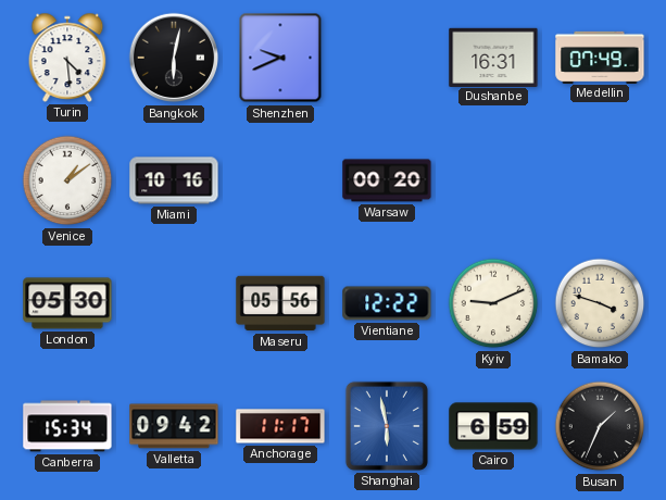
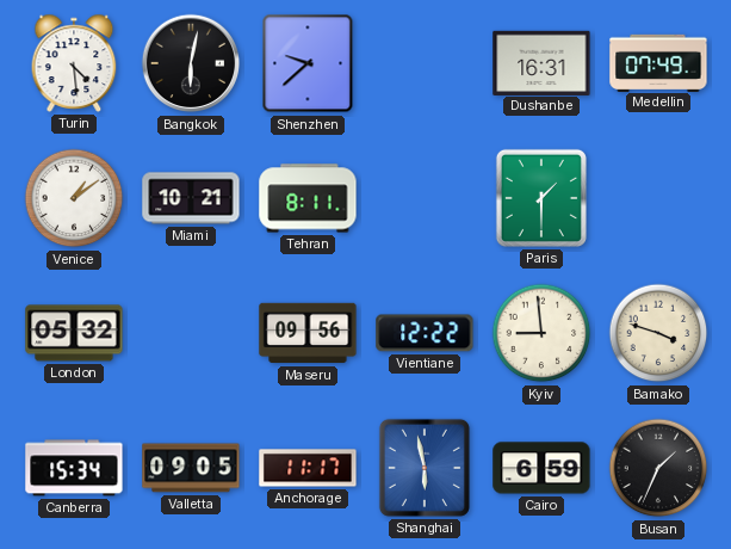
Shenzhen: 9:41 -> 9:38
Miami: 10:16 -> 10:21
Tehran: none -> 8:11
Warsaw: 00:20 -> none
Paris: none -> 1:30
London: 05:30 -> 05:32
Maseru: 05:56 -> 09:56
Kyiv: 9:11 -> 8:59
Valletta: 09:42 -> 09:05
